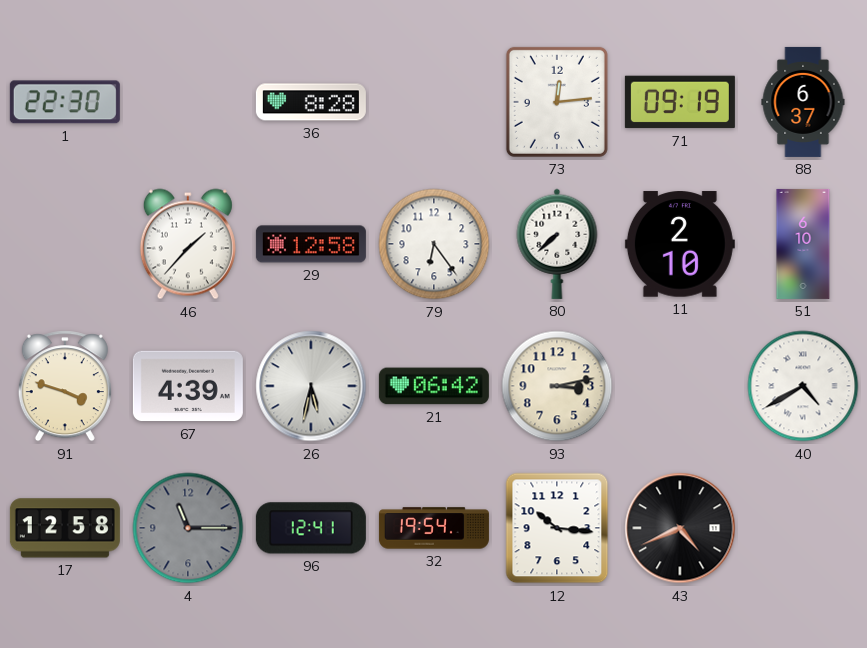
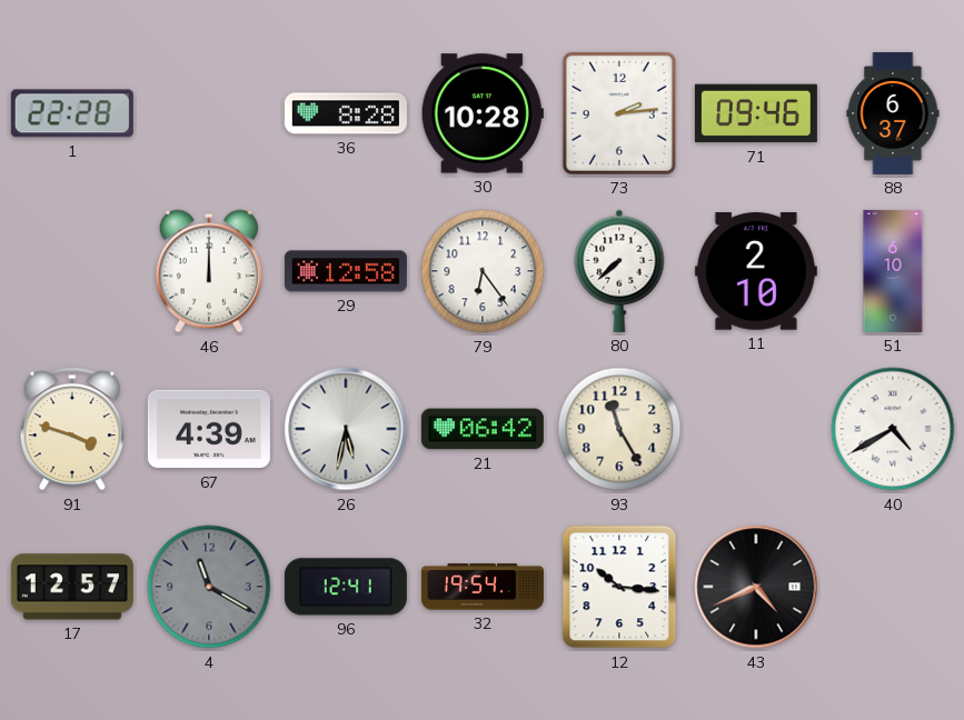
1: 22:30 -> 22:28
30: none -> 10:28
73: 12:14 -> 2:14
71: 09:19 -> 09:46
46: 1:37 -> 12:00
93: 3:13 -> 11:25
17: 12:58 -> 12:57
4: 11:15 -> 11:20
